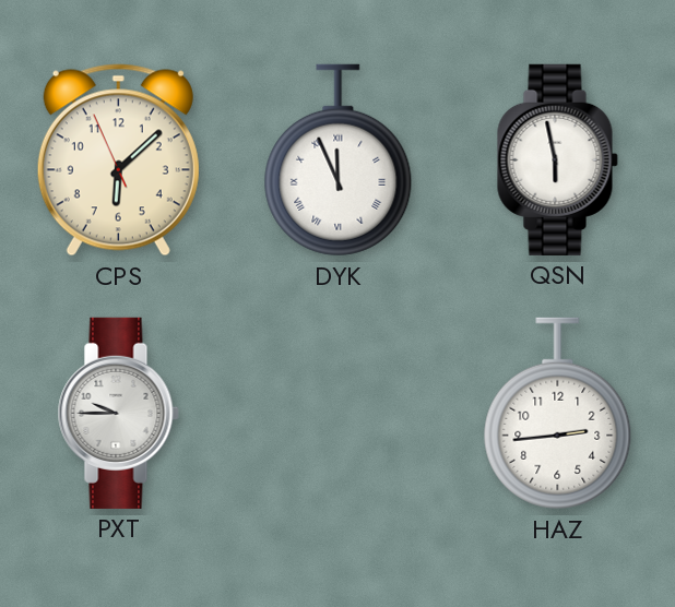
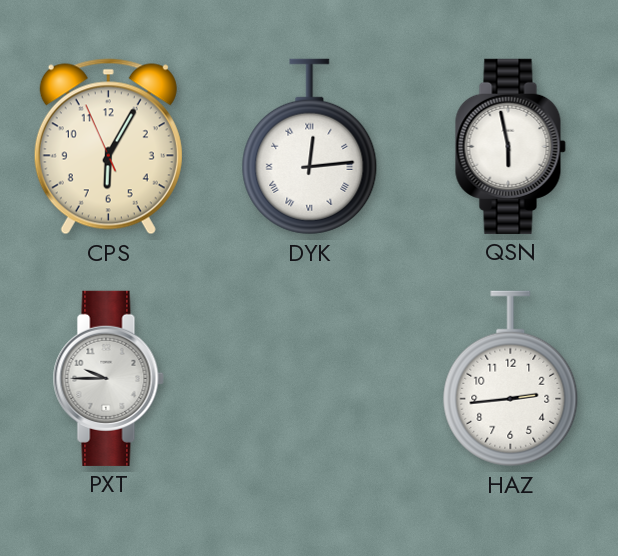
CPS: 6:07 -> 6:04
DYK: 11:56 -> 12:14
